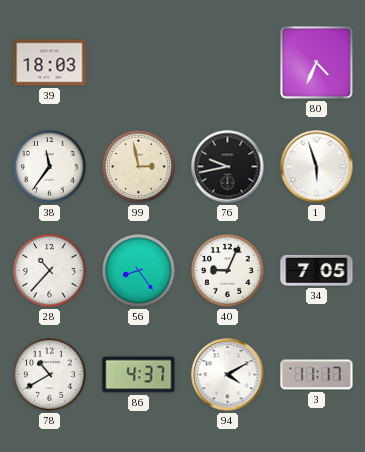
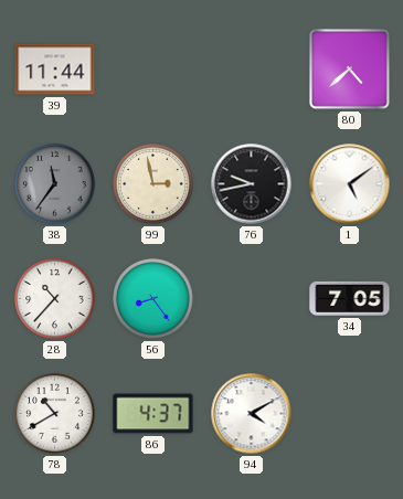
39: 18:03 -> 11:44
80: 4:34 -> 4:38
38 dial: white -> grey
1: 5:57 -> 5:09
40: 9:04 -> none
3: 11:17 -> none
